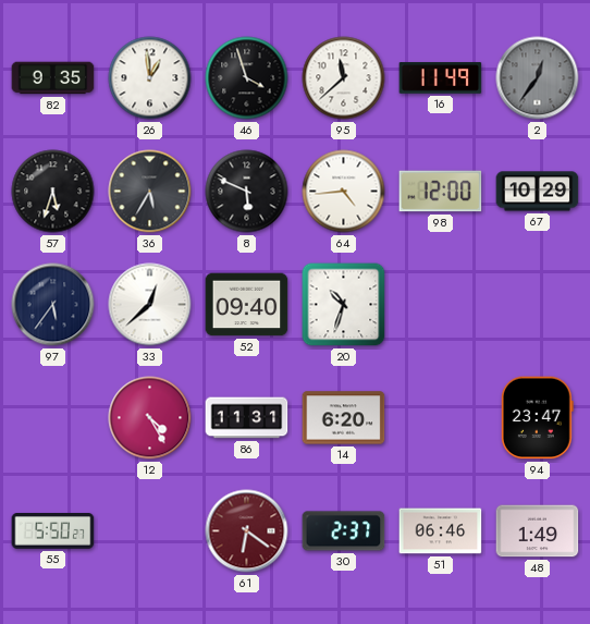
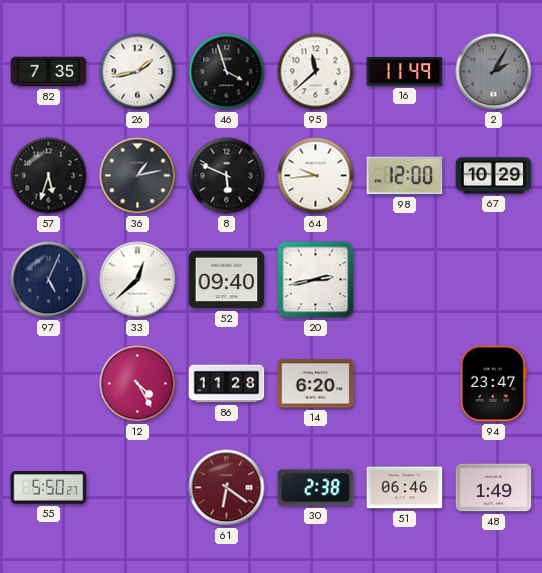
82: 9:35 -> 7:35
26: 12:59 -> 1:43
2: 12:36 -> 2:05
36: 5:35 -> 1:13
64: 4:44 -> 9:44
97: 5:36 -> 5:04
20: 10:33 -> 2:43
86: 11:31 -> 11:28
30: 2:37 -> 2:38
